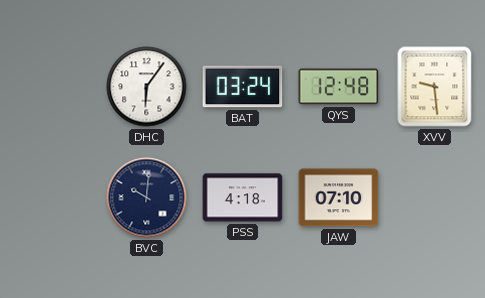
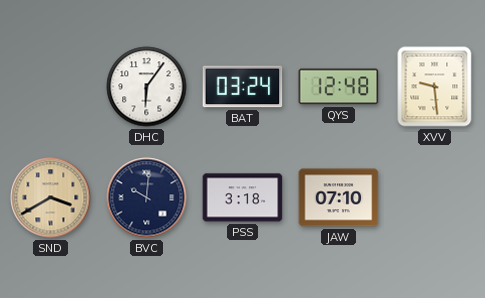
SND: none -> 3:40
PSS: 4:18 -> 3:18
